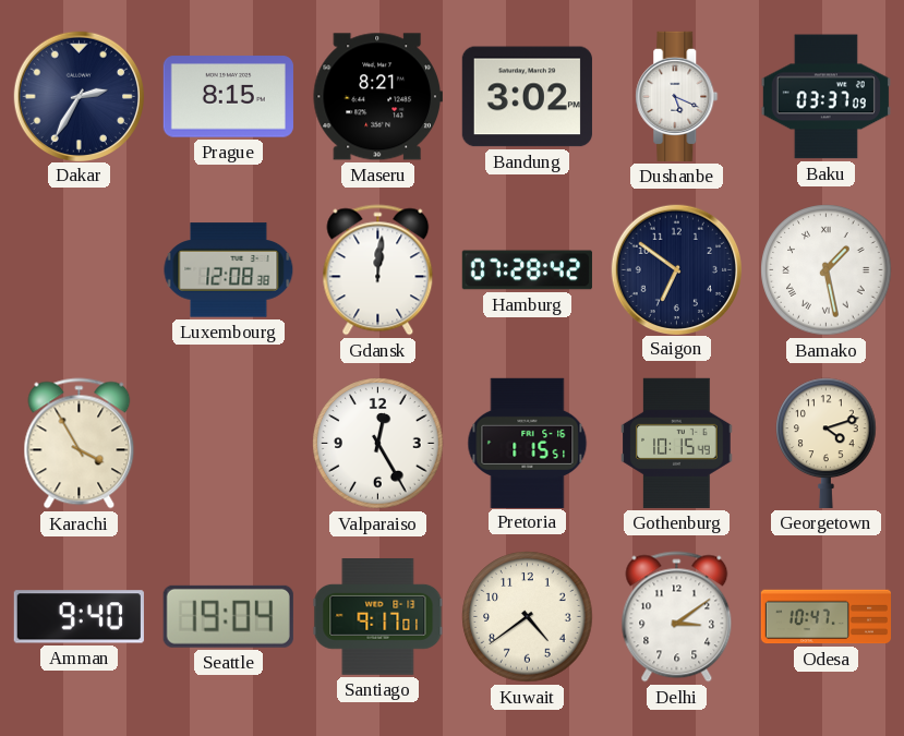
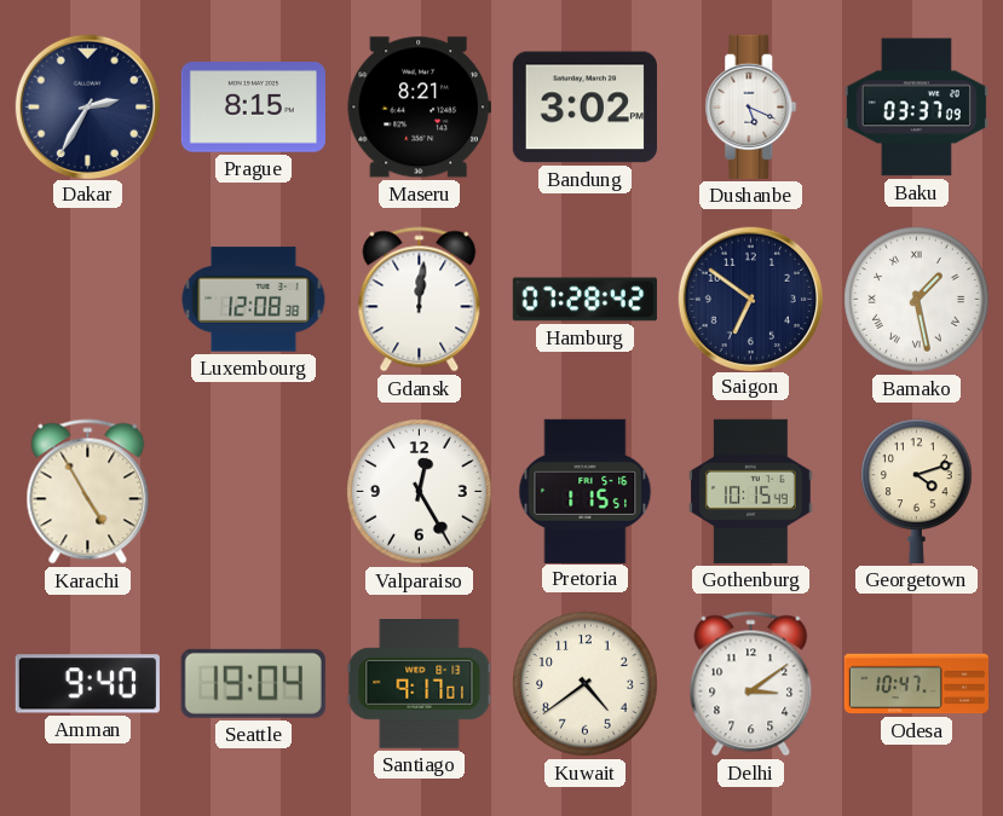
Karachi: 3:55 -> 4:55
